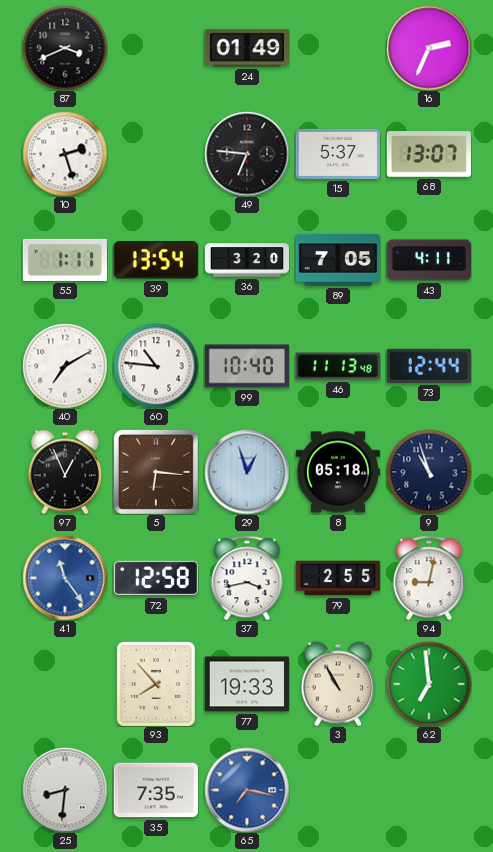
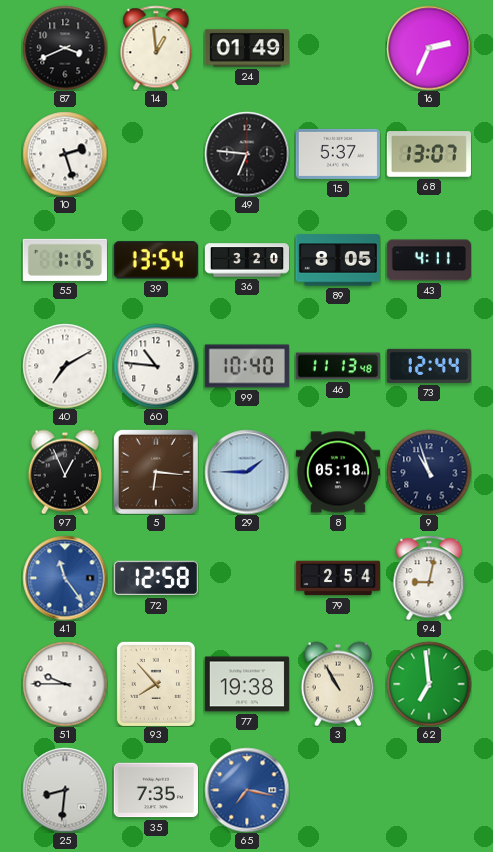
14: none -> 12:59
55: 1:11 -> 1:15
89: 7:05 -> 8:05
29: 12:57 -> 1:45
37: 3:43 -> none
79: 2:55 -> 2:54
51: none -> 9:45
77: 19:33 -> 19:38
